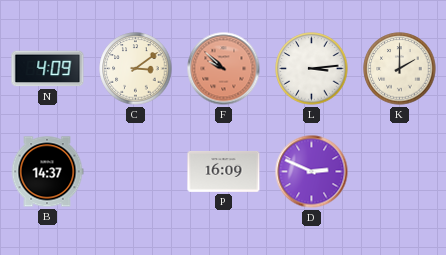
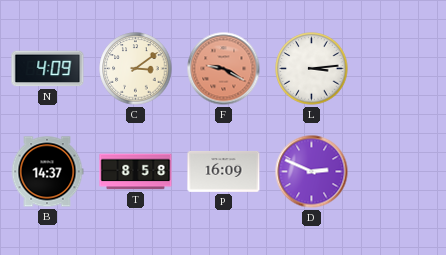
F: 9:52 -> 9:20
K: 2:00 -> none
T: none -> 8:58
